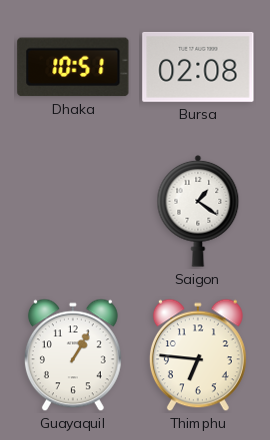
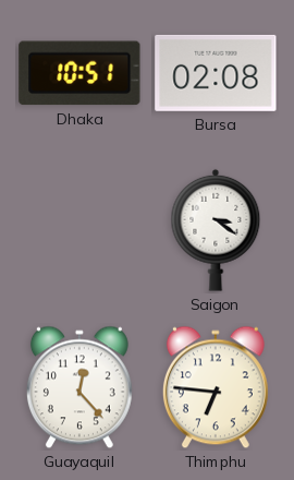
Saigon: 1:21 -> 3:21
Guayaquil: 1:05 -> 12:23
